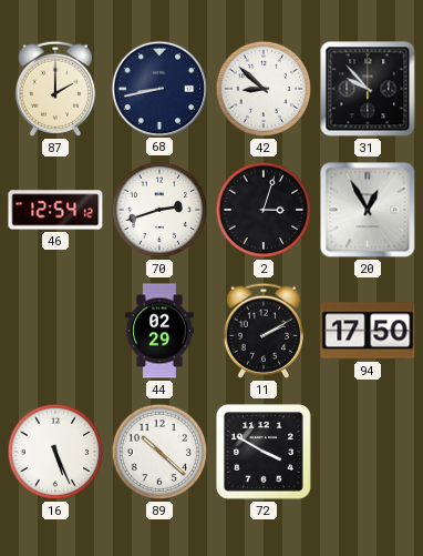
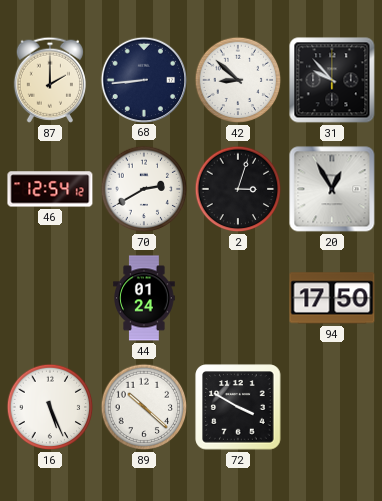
68: 8:43 -> 8:44
70: 2:42 -> 2:40
44: 02:29 -> 01:24
11: 2:10 -> none
